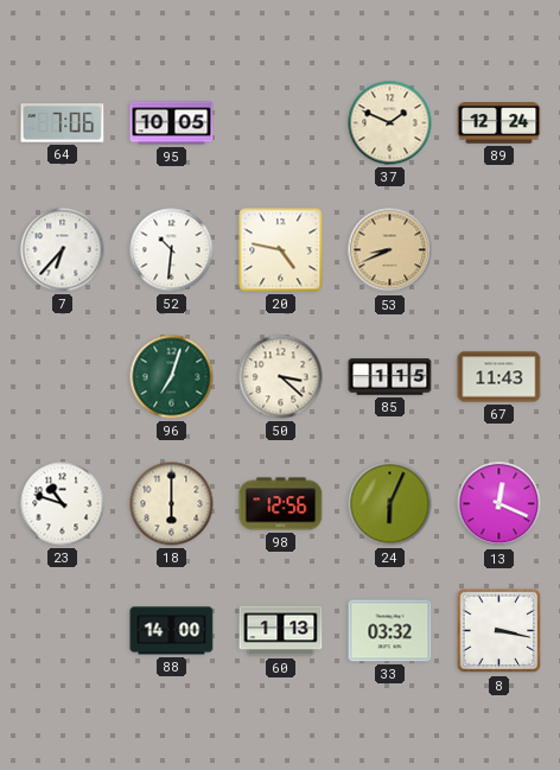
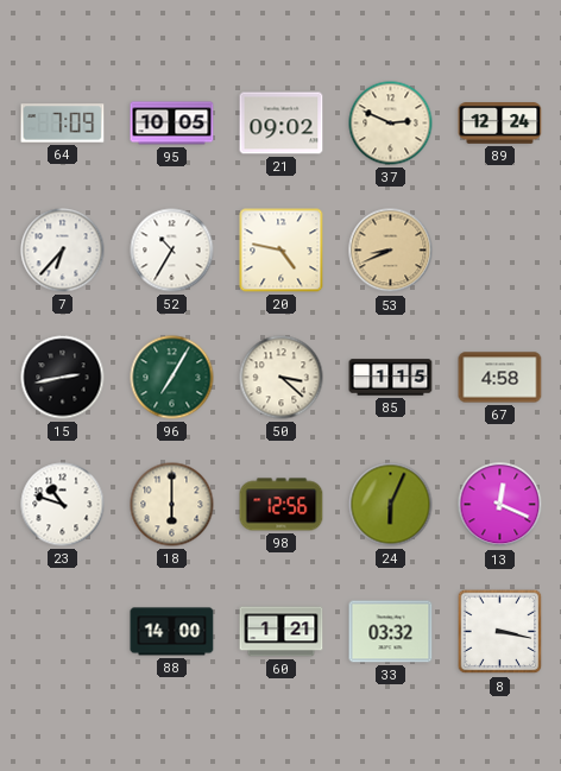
64: 7:06 -> 7:09
21: none -> 09:02
37: 1:49 -> 2:49
52: 10:31 -> 10:35
15: none -> 2:43
96: 7:03 -> 7:05
67: 11:43 -> 4:58
60: 1:13 -> 1:21
